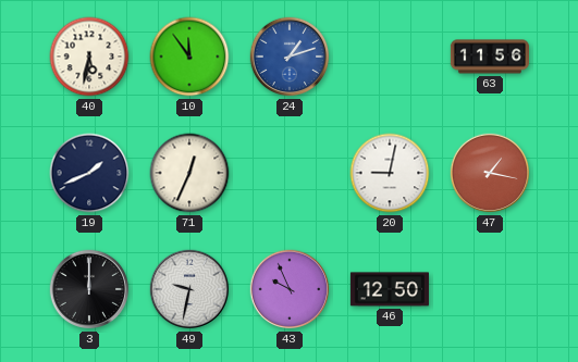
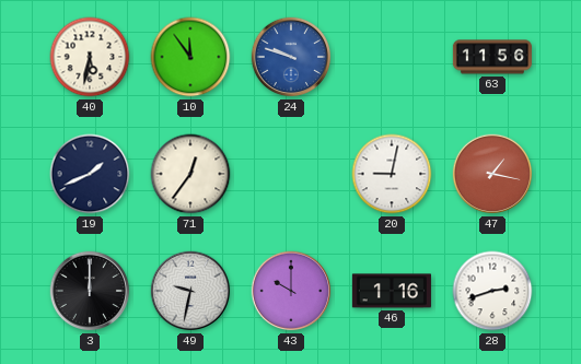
24: 1:12 -> 9:48
71: 12:34 -> 12:36
43: 9:56 -> 10:00
46: 12:50 -> 1:16
28: none -> 2:42
